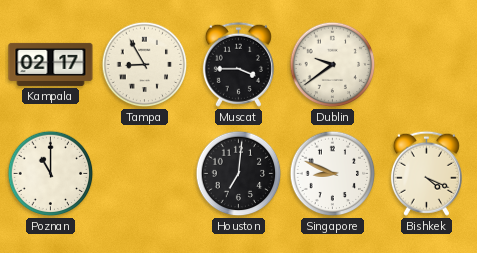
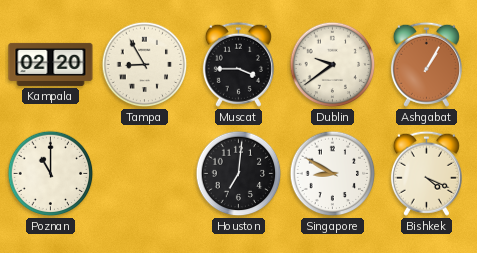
Kampala: 02:17 -> 02:20
Ashgabat: none -> 1:05
Singapore: 8:49 -> 8:50
